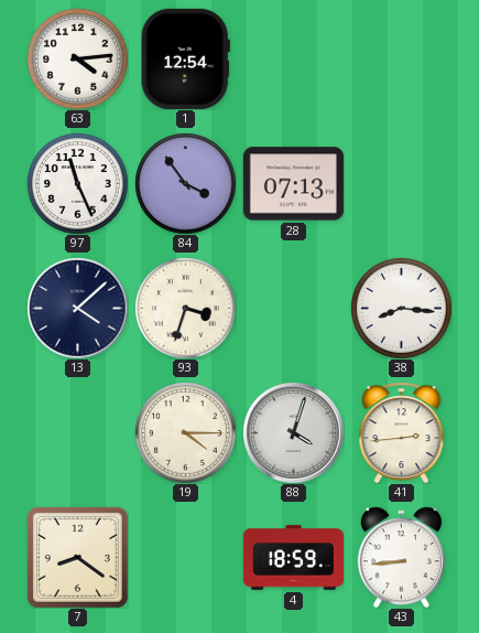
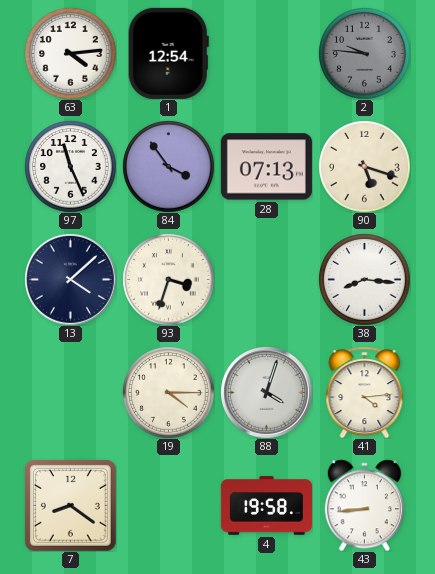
2: none -> 9:46
90: none -> 5:18
41: 2:44 -> 4:14
4: 18:59 -> 19:58
